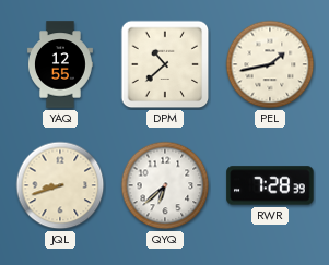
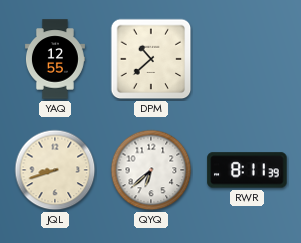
PEL: 1:43 -> none
RWR: 7:28 -> 8:11
